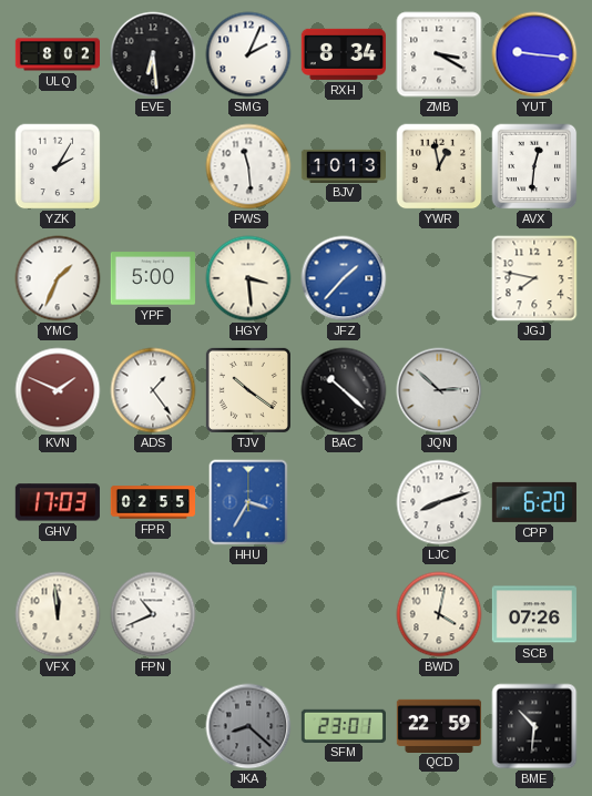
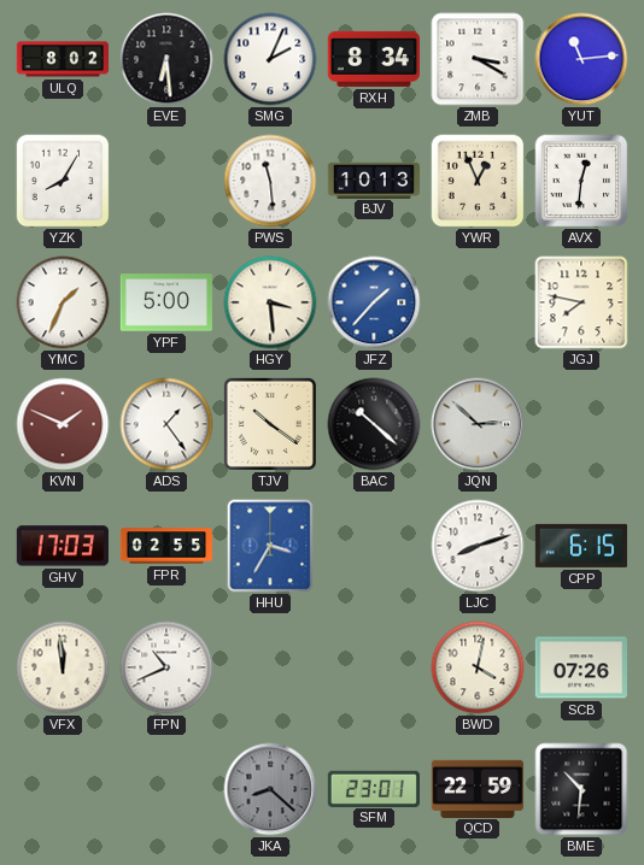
YUT: 9:16 -> 11:14
YZK: 2:05 -> 8:05
YWR: 12:58 -> 12:56
CPP: 6:20 -> 6:15
